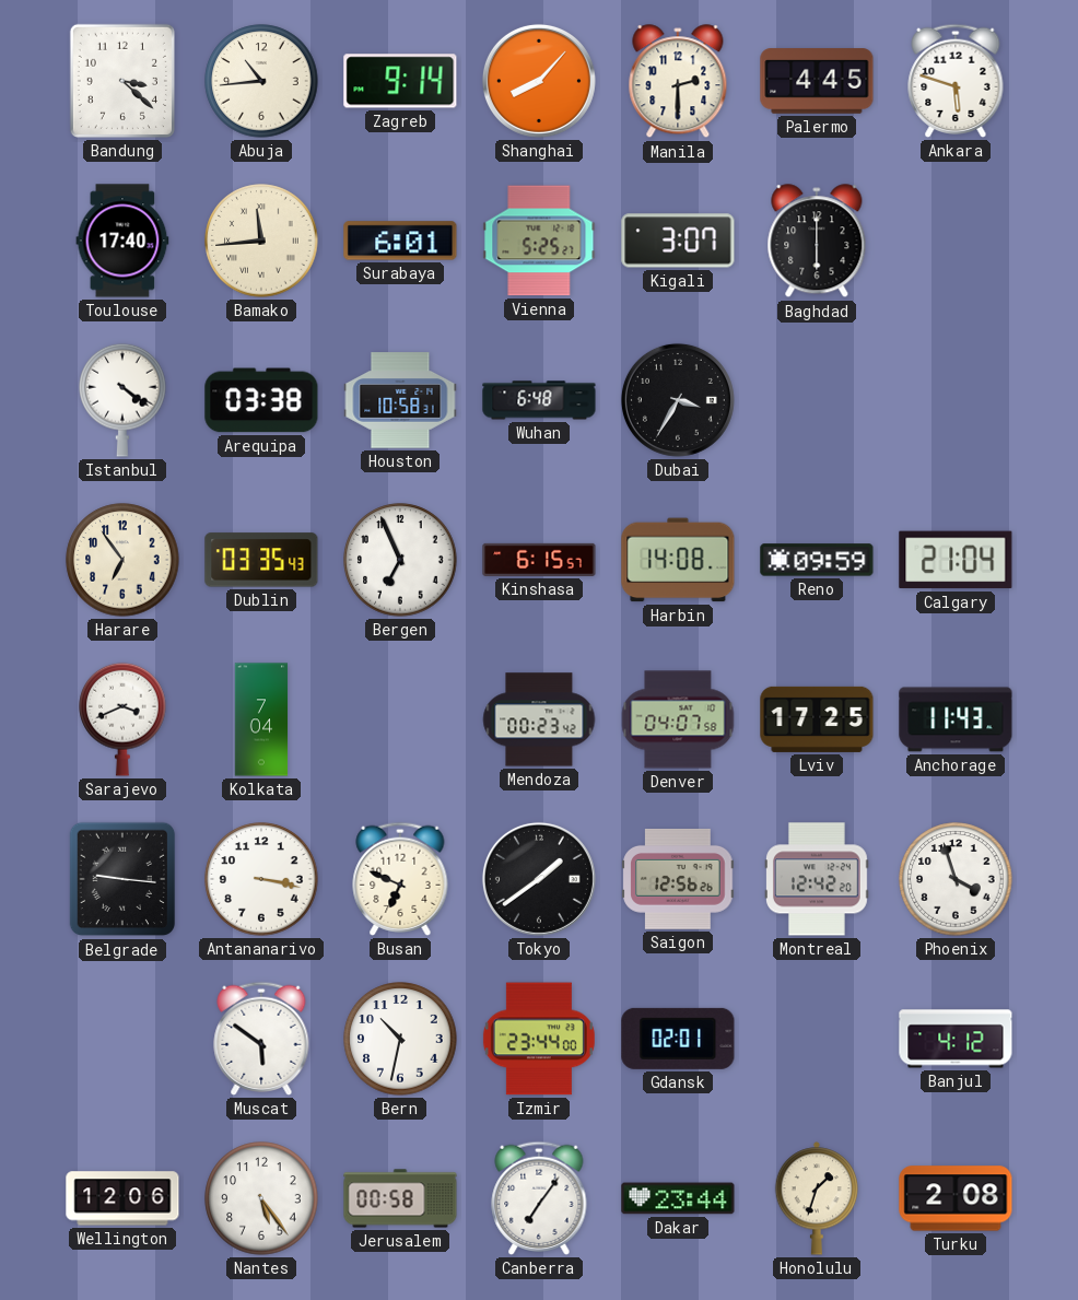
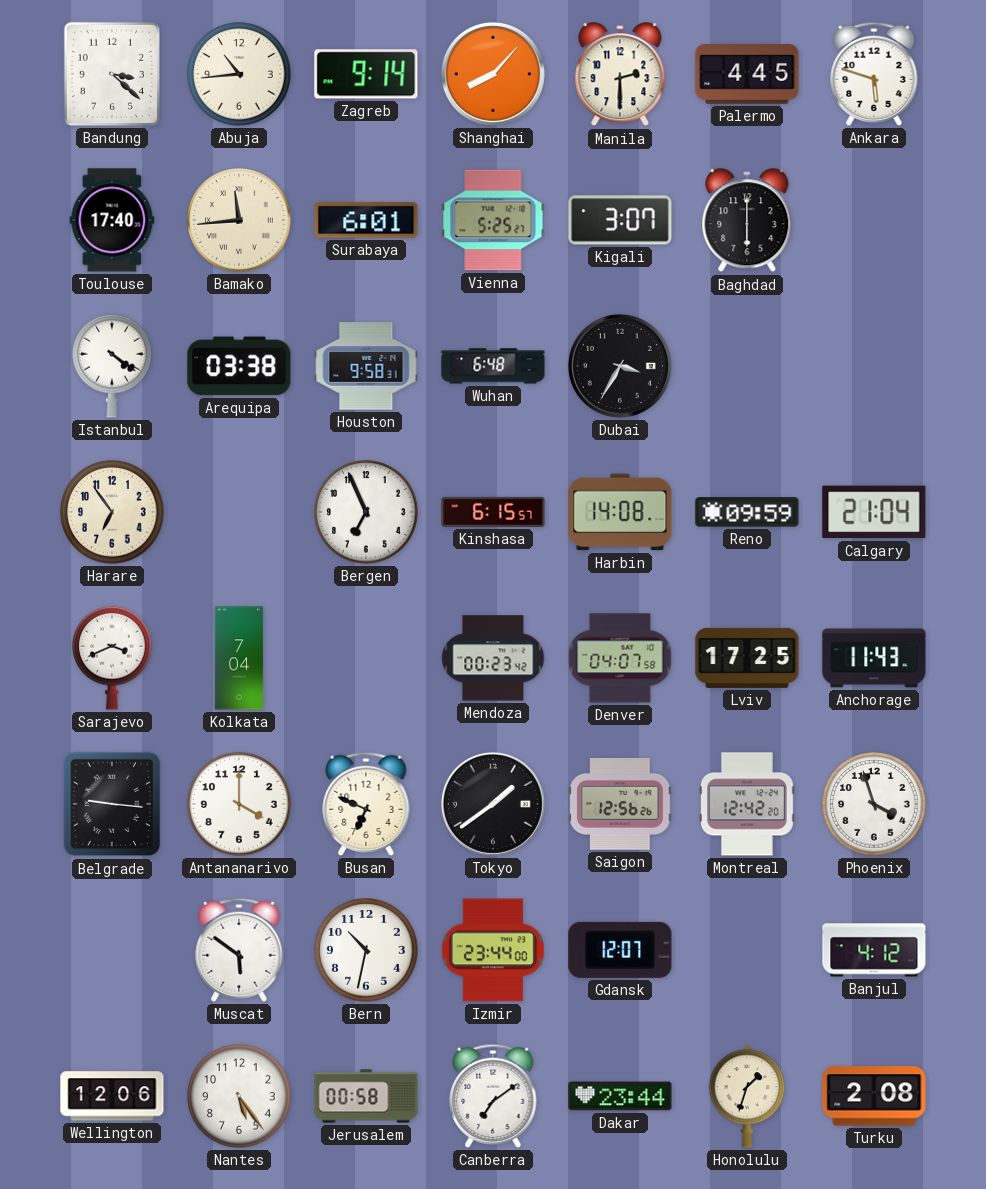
Houston: 10:58 -> 9:58
Dublin: 03:35 -> none
Antananarivo: 3:17 -> 4:00
Gdansk: 02:01 -> 12:07
Canberra: 7:06 -> 7:09
